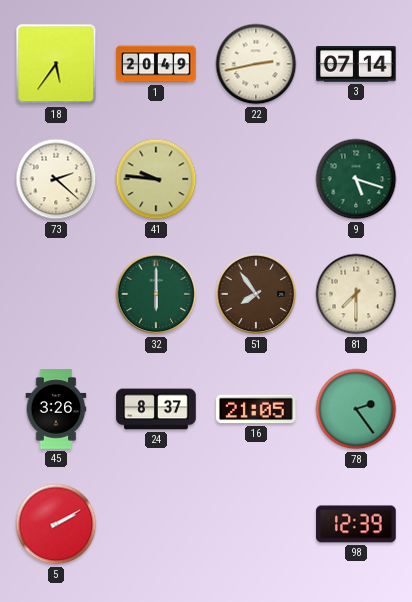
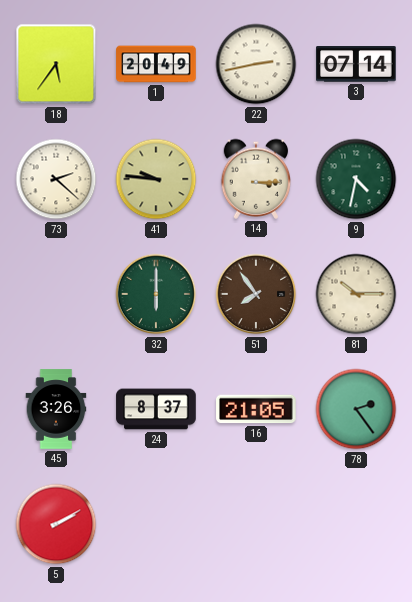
14: none -> 3:15
9: 5:18 -> 4:32
81: 7:30 -> 10:15
98: 12:39 -> none
